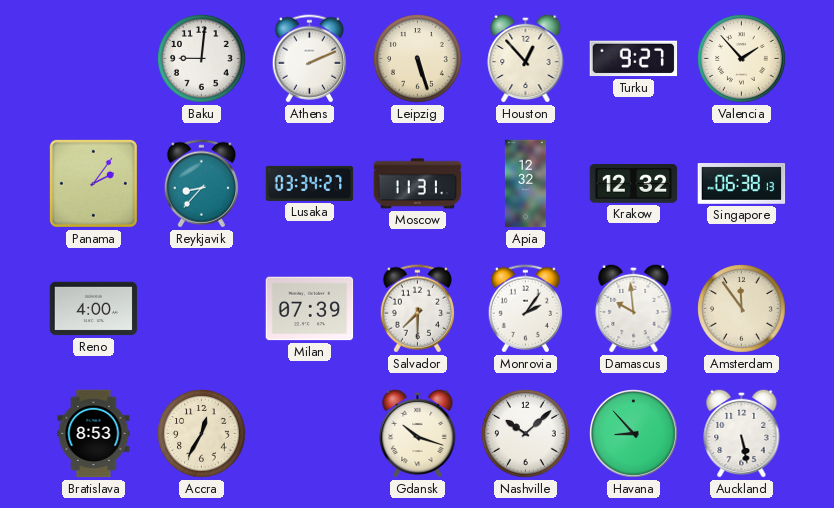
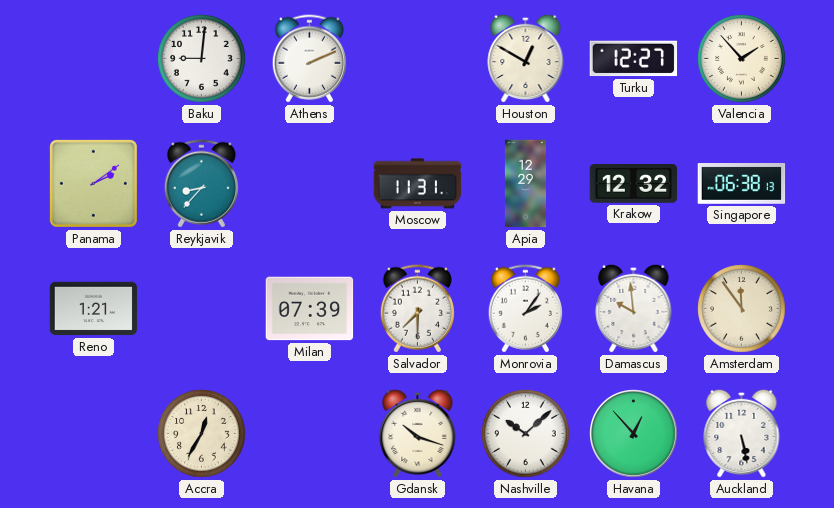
Leipzig: 5:27 -> none
Houston: 12:53 -> 12:50
Turku: 9:27 -> 12:27
Panama: 2:06 -> 2:09
Lusaka: 03:34 -> none
Apia: 12:32 -> 12:29
Reno: 4:00 -> 1:21
Bratislava: 8:53 -> none
Havana: 8:53 -> 12:53
